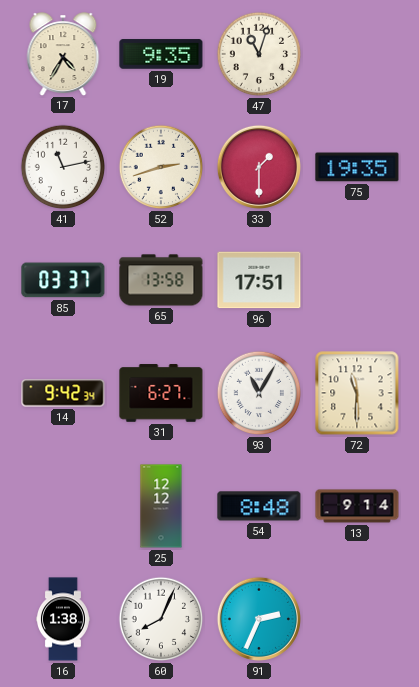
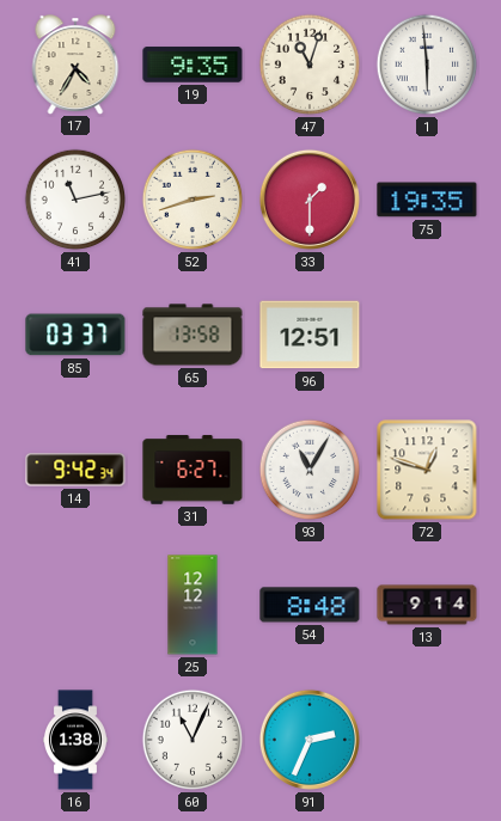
1: none -> 5:59
96: 17:51 -> 12:51
72: 11:30 -> 12:48
60: 8:04 -> 11:04
